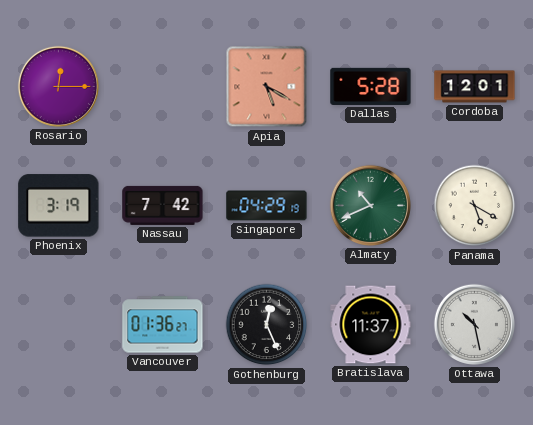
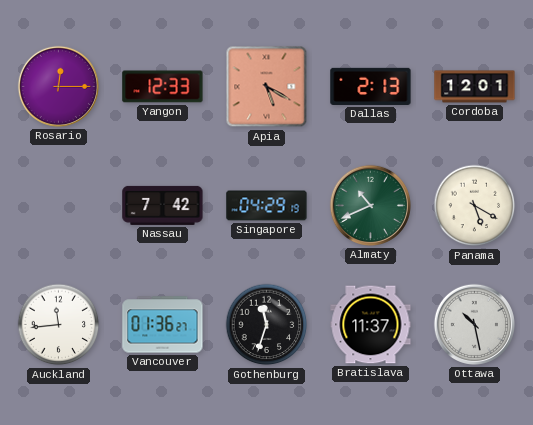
Yangon: none -> 12:33
Dallas: 5:28 -> 2:13
Phoenix: 3:19 -> none
Auckland: none -> 11:44
Gothenburg: 12:26 -> 11:33
